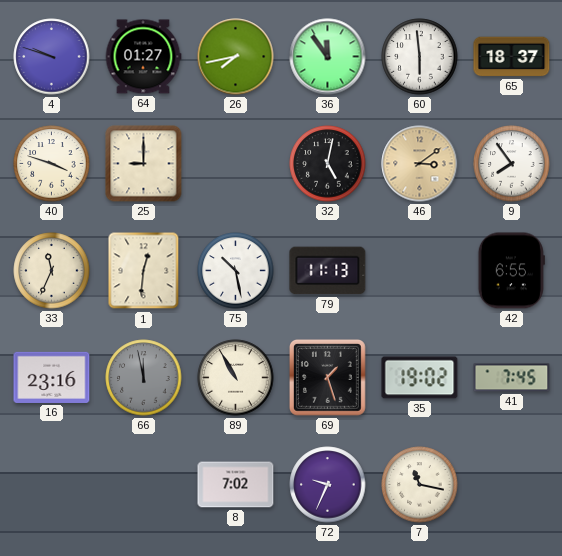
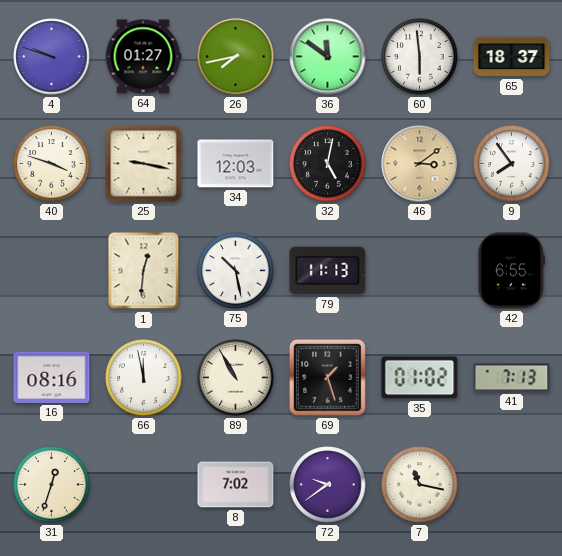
36: 11:54 -> 11:51
25: 9:00 -> 9:17
34: none -> 12:03
33: 11:34 -> none
16: 23:16 -> 08:16
66 dial: grey -> white
35: 19:02 -> 01:02
41: 7:45 -> 7:13
31: none -> 12:33
72: 9:34 -> 9:39
